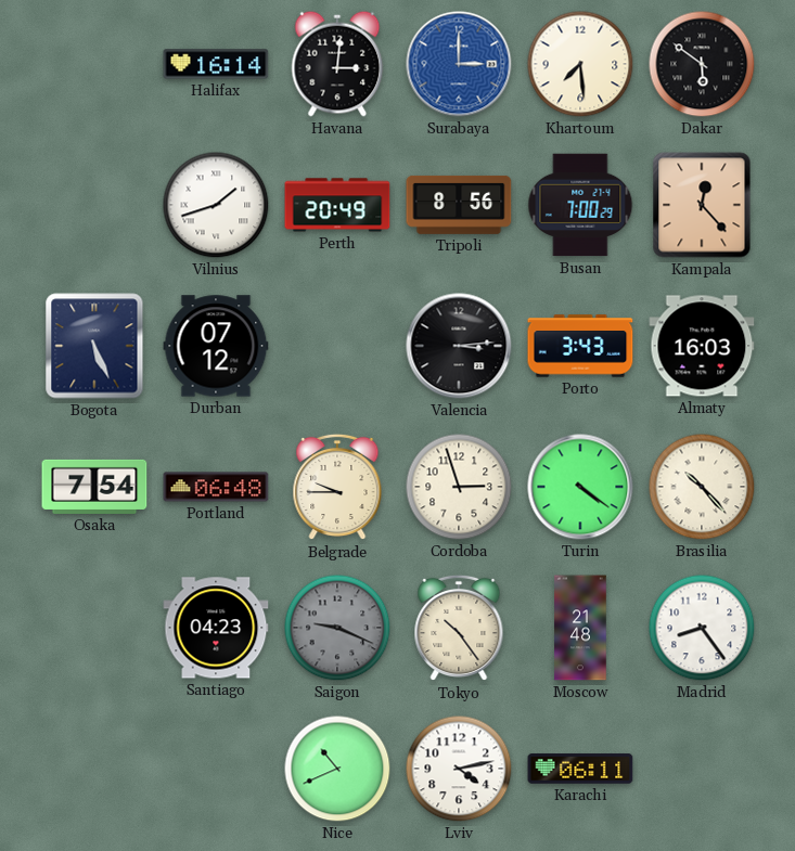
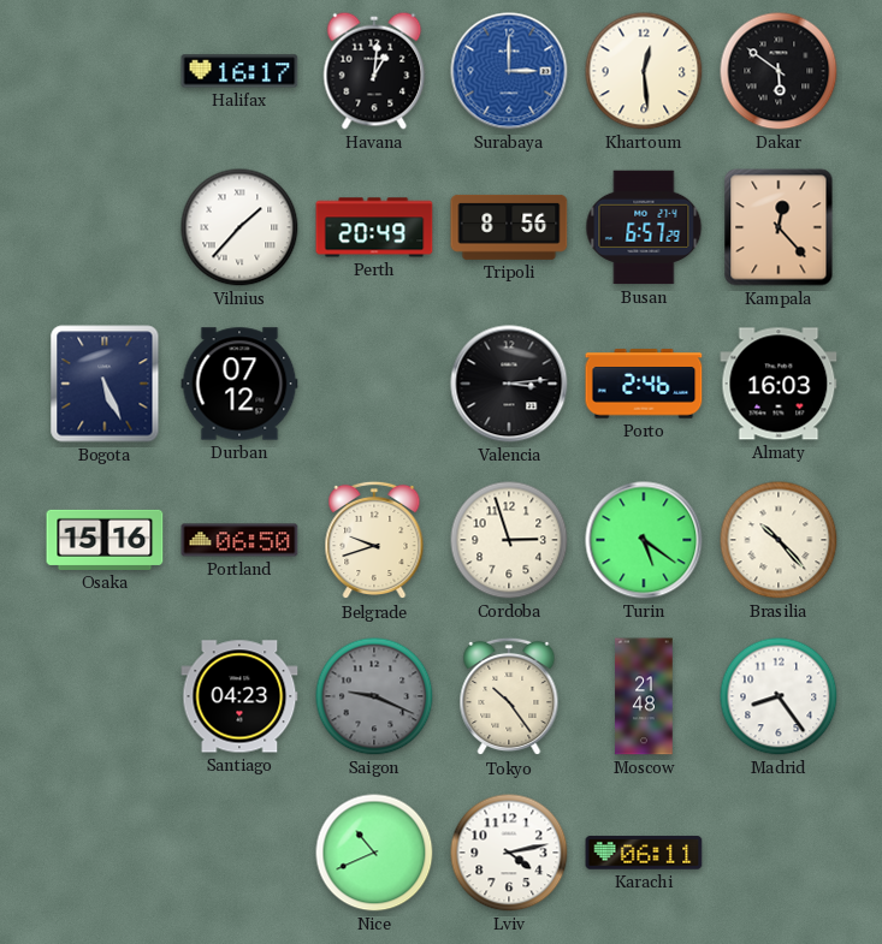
Halifax: 16:14 -> 16:17
Havana: 3:01 -> 1:01
Khartoum: 7:29 -> 12:29
Vilnius: 1:42 -> 1:37
Busan: 7:00 -> 6:57
Porto: 3:43 -> 2:46
Osaka: 7:54 -> 15:16
Portland: 06:48 -> 06:50
Belgrade: 9:45 -> 9:42
Turin: 4:21 -> 5:21
